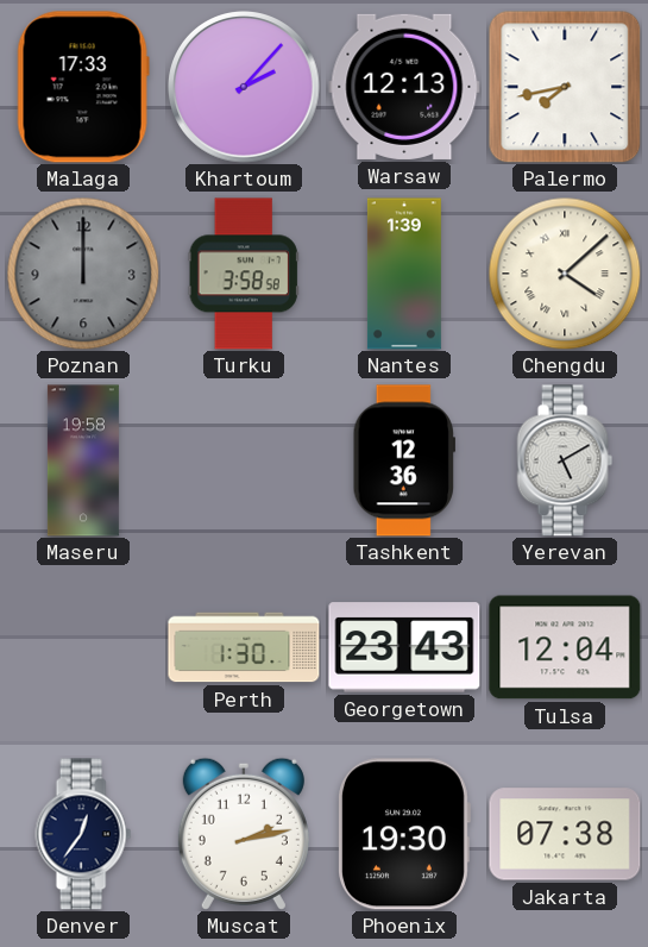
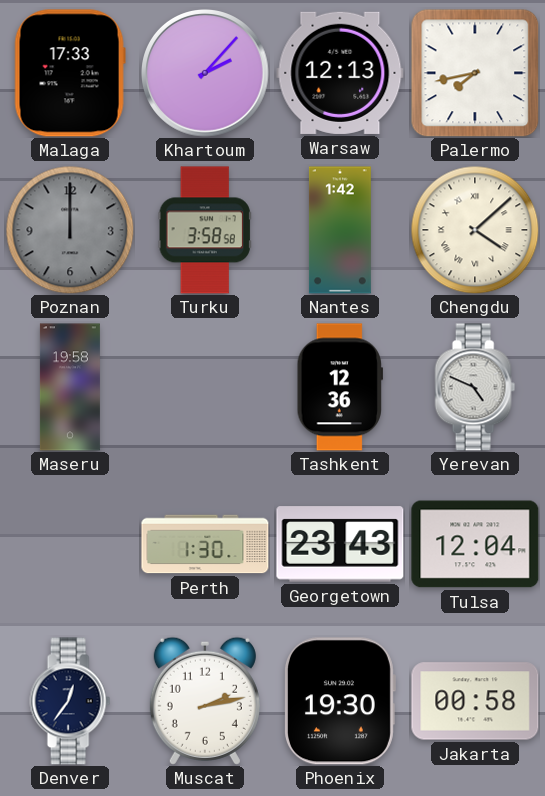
Nantes: 1:39 -> 1:42
Yerevan: 5:10 -> 4:49
Jakarta: 07:38 -> 00:58
